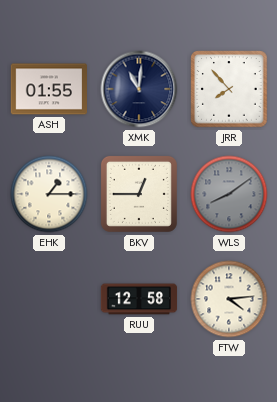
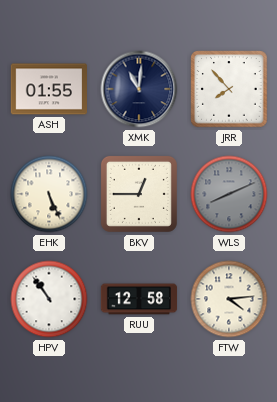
EHK: 1:15 -> 5:26
WLS: 8:09 -> 8:11
HPV: none -> 10:54
